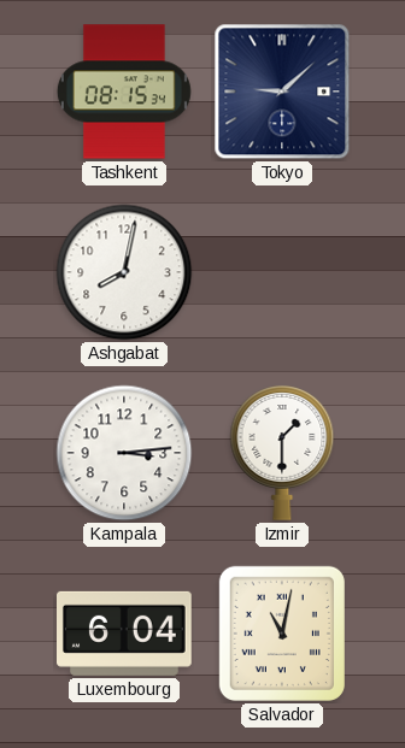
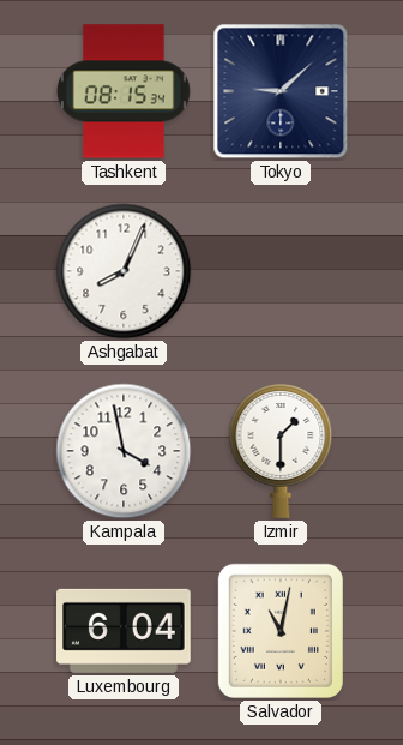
Ashgabat: 8:02 -> 8:04
Kampala: 3:14 -> 3:58
